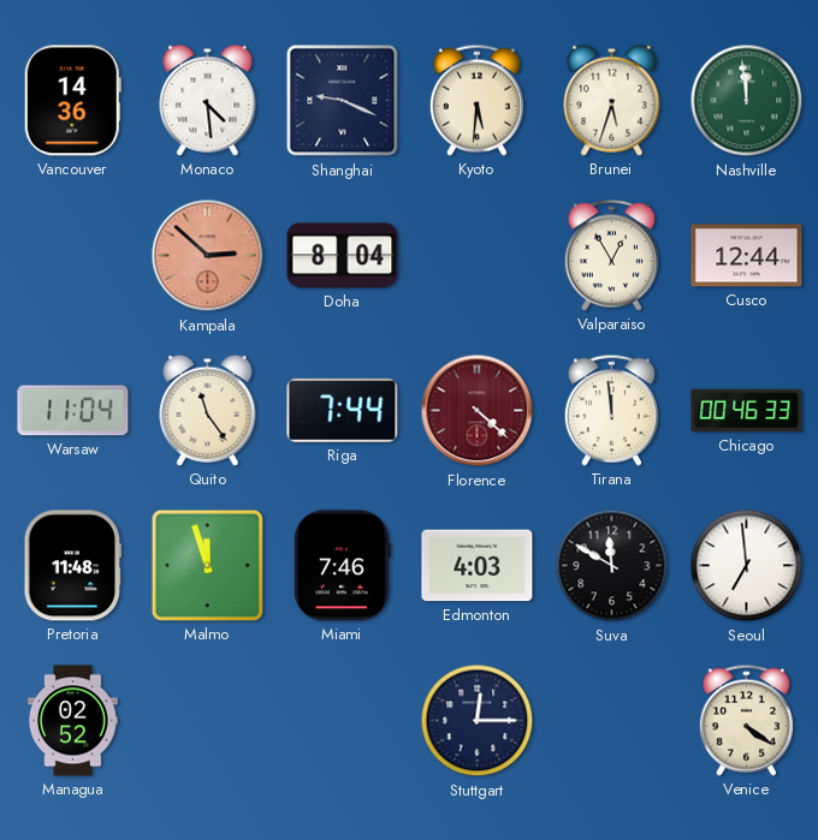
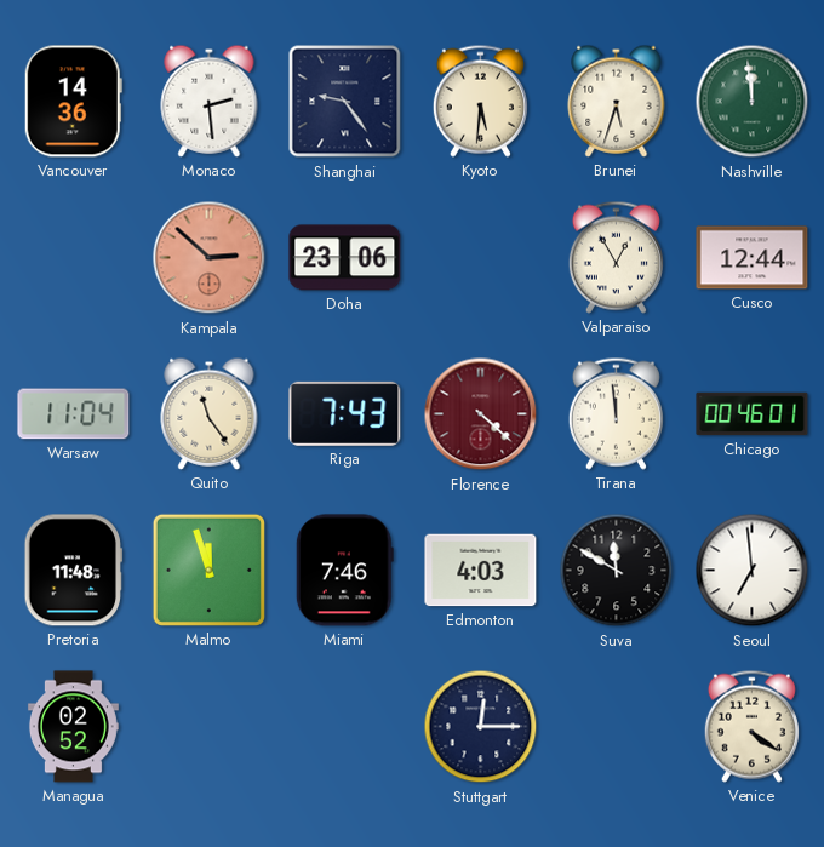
Monaco: 4:29 -> 2:29
Shanghai: 9:19 -> 9:24
Doha: 8:04 -> 23:06
Riga: 7:44 -> 7:43
Chicago: 00:46:33 -> 00:46:01
